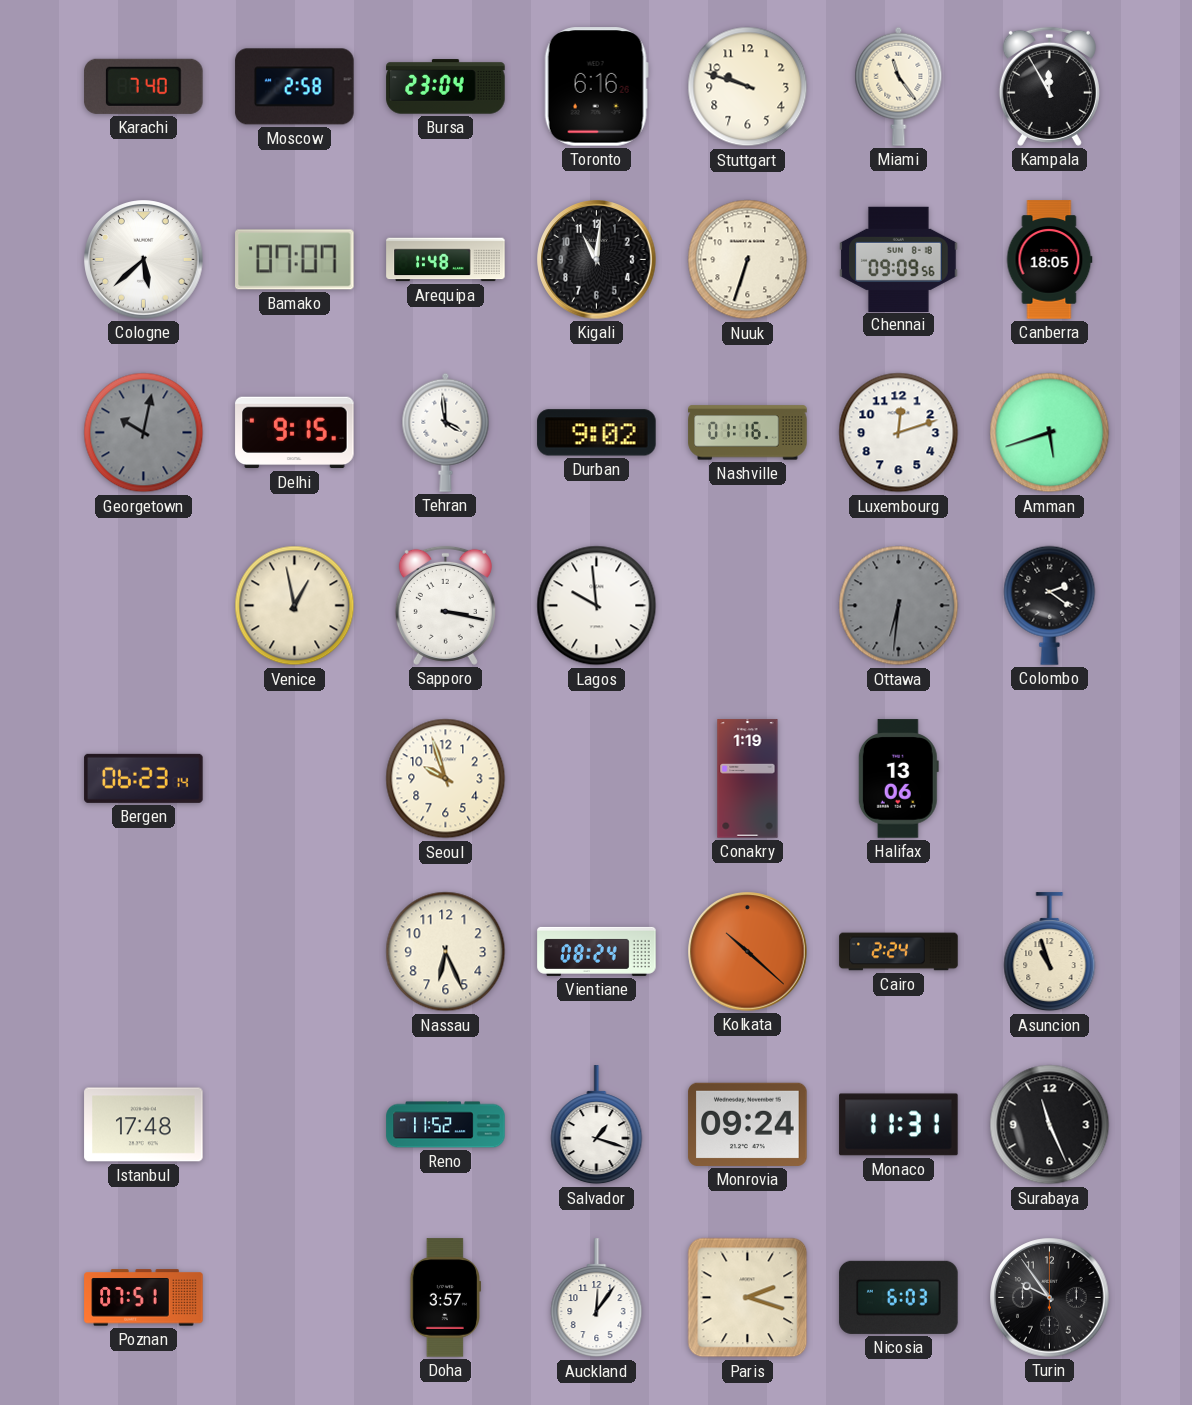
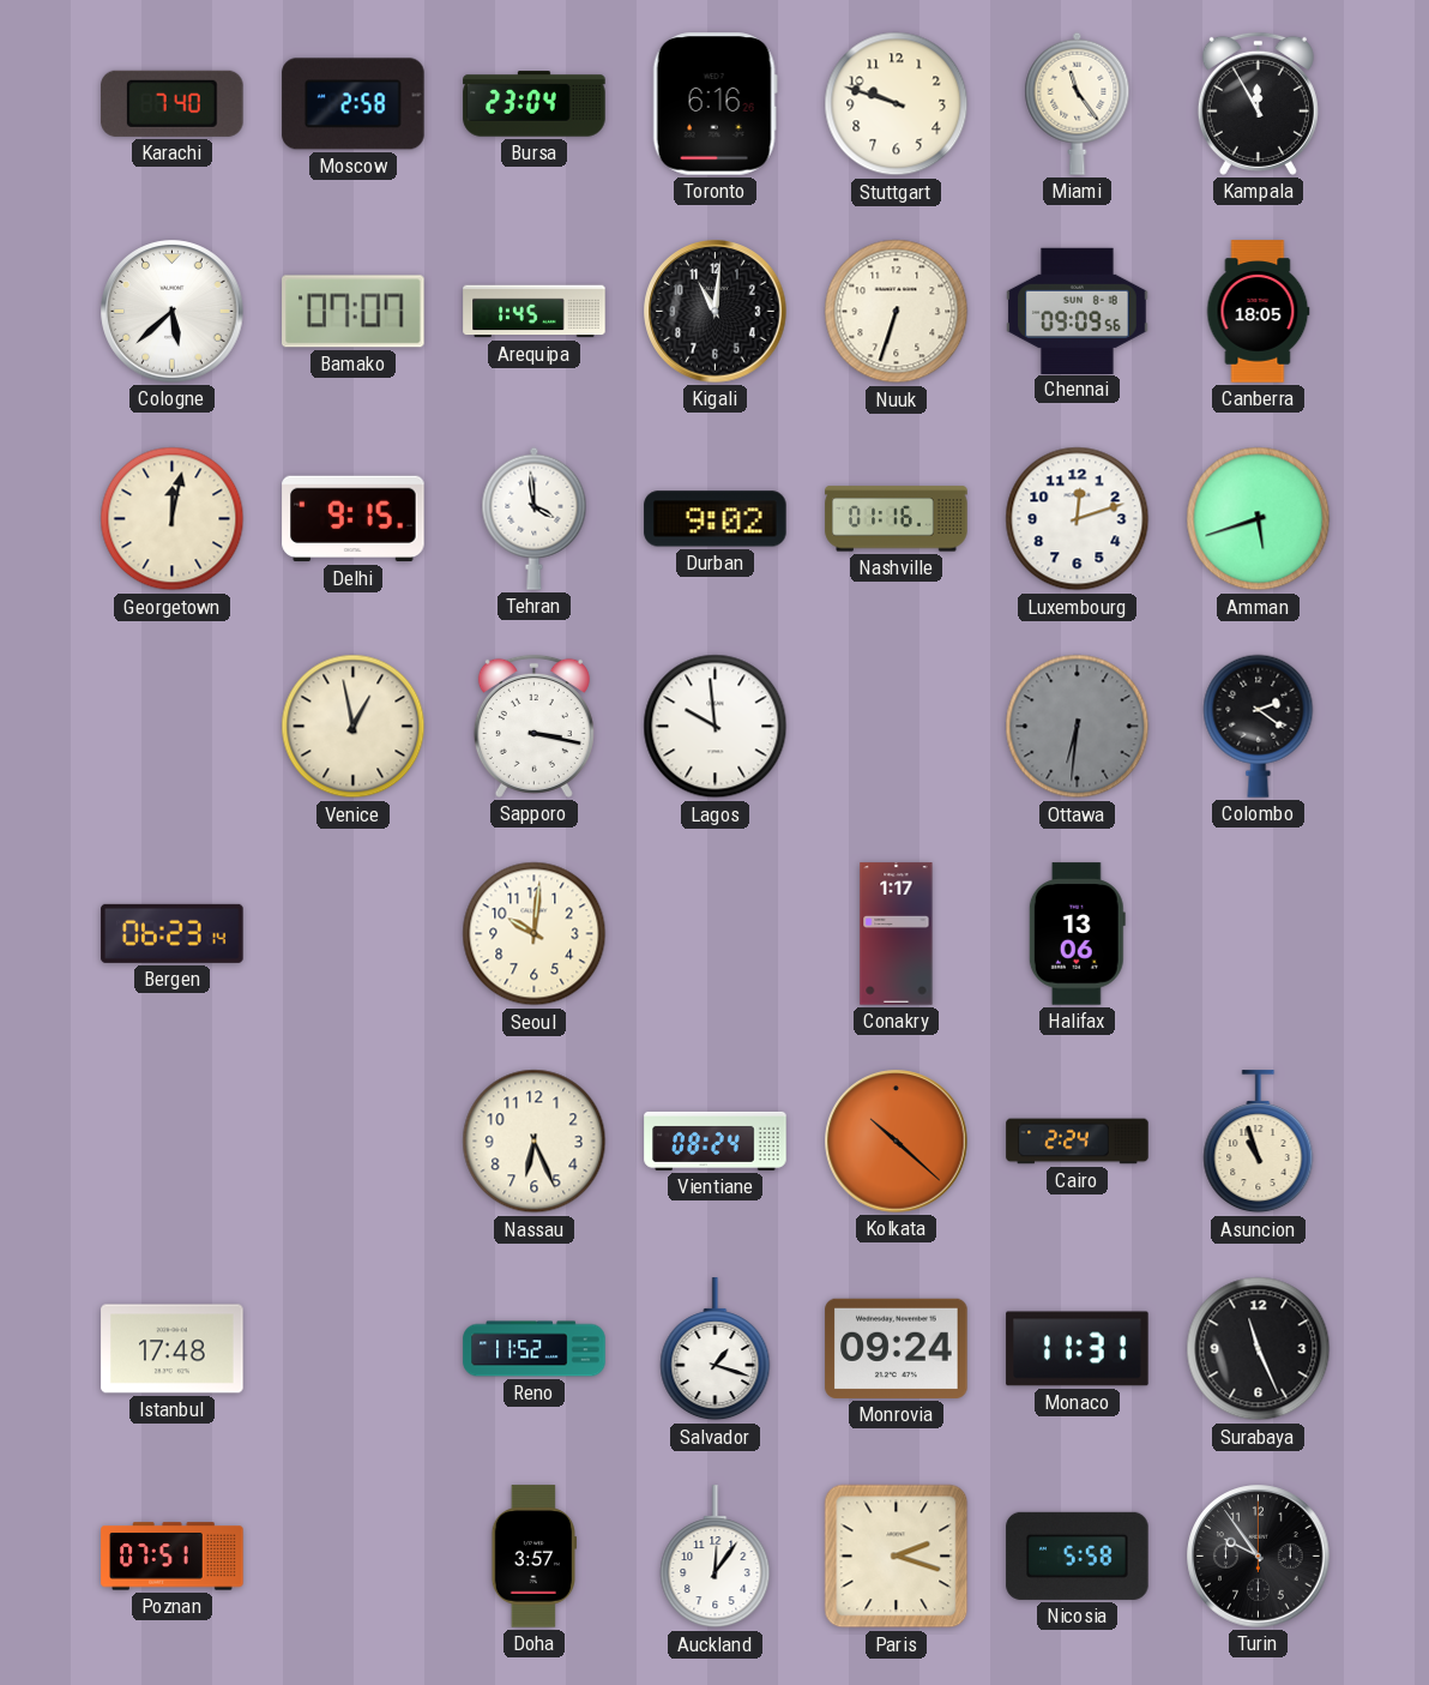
Arequipa: 1:48 -> 1:45
Georgetown: 10:02 -> 12:02
Georgetown dial: grey -> cream
Seoul: 9:57 -> 10:01
Conakry: 1:19 -> 1:17
Nicosia: 6:03 -> 5:58
